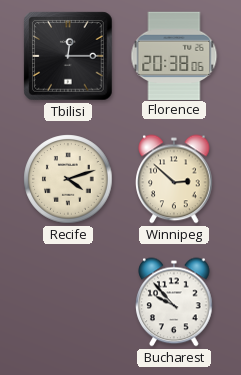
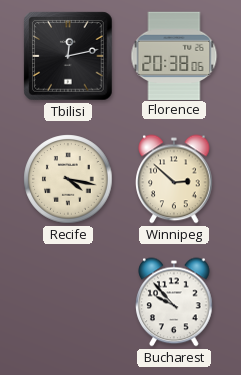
Tbilisi: 12:15 -> 12:13
Recife: 4:12 -> 4:17
